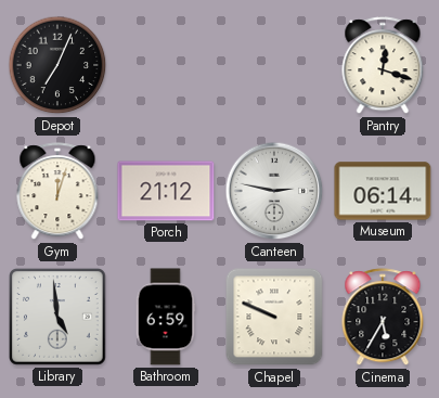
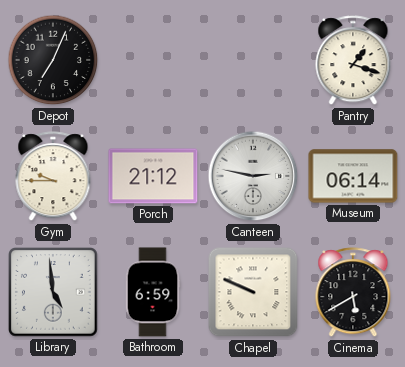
Pantry: 12:18 -> 1:18
Gym: 12:03 -> 9:45
Cinema: 5:35 -> 5:40
